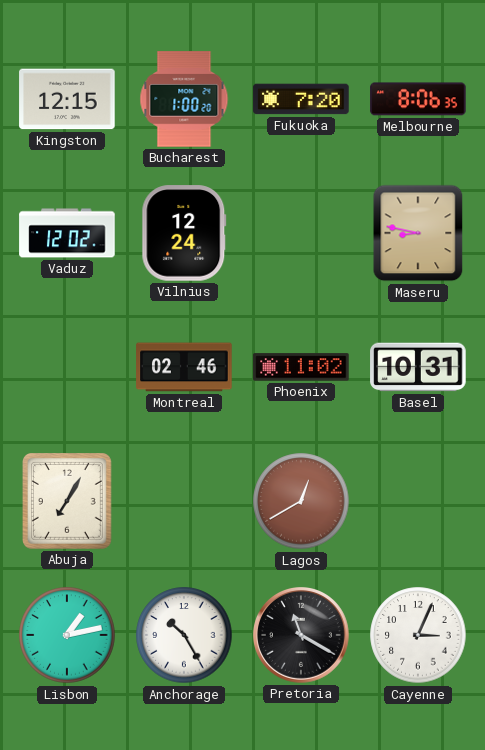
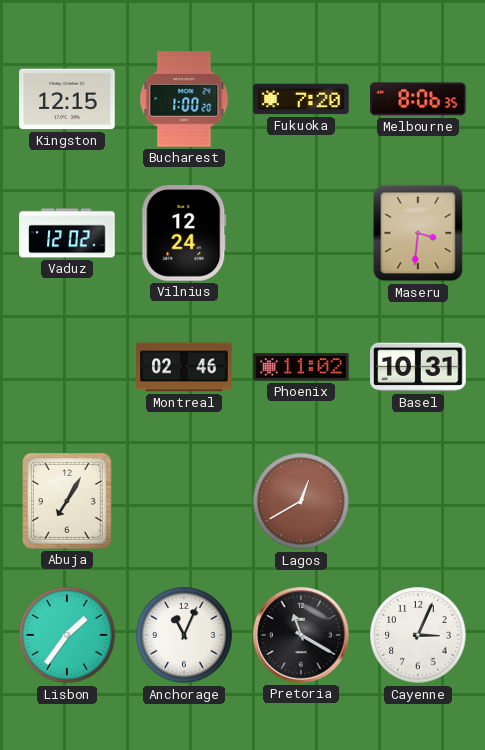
Maseru: 8:47 -> 3:31
Lisbon: 1:13 -> 1:36
Anchorage: 10:25 -> 11:04
